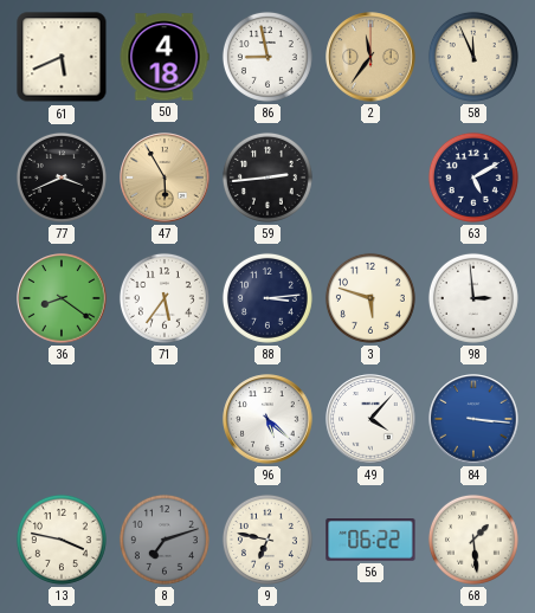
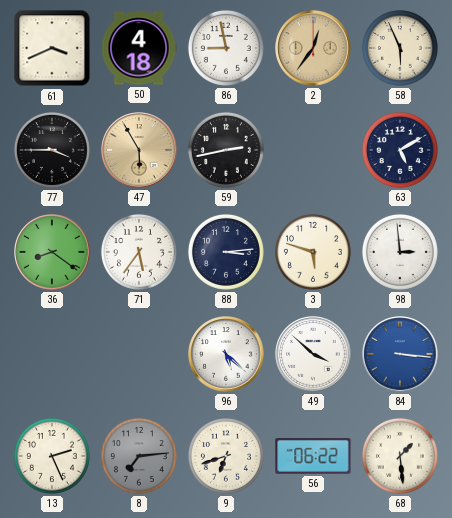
61: 5:41 -> 3:41
2: 11:36 -> 12:36
58: 11:56 -> 5:56
77: 3:41 -> 3:45
59: 2:44 -> 2:43
49: 4:07 -> 3:52
13: 3:47 -> 2:26
8: 7:12 -> 7:14
9: 6:47 -> 6:42
